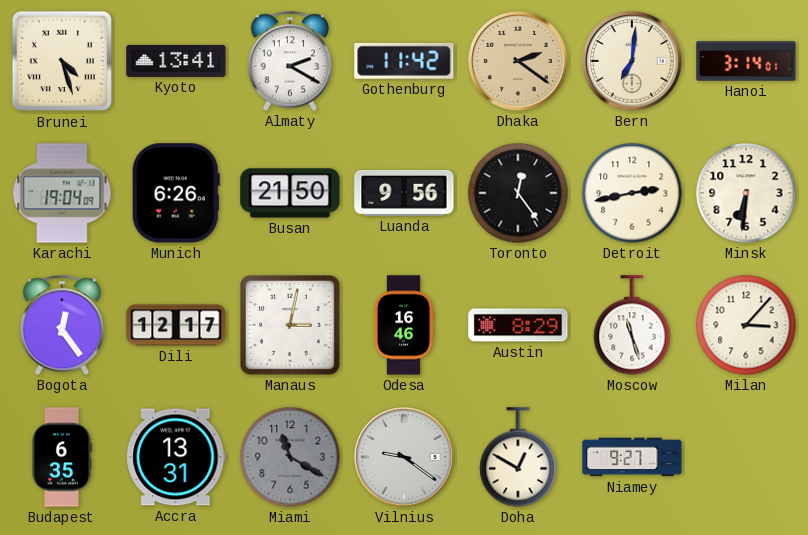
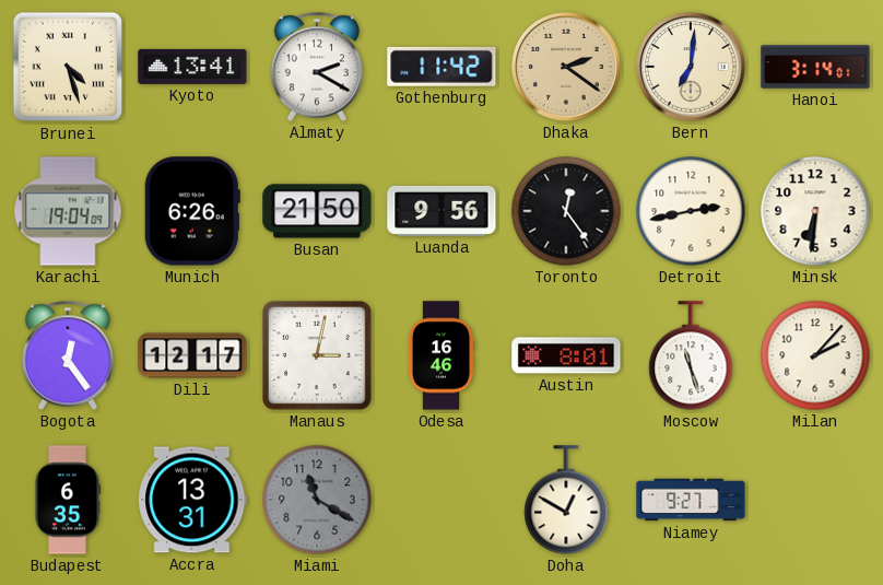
Austin: 8:29 -> 8:01
Milan: 3:07 -> 2:07
Vilnius: 9:21 -> none
